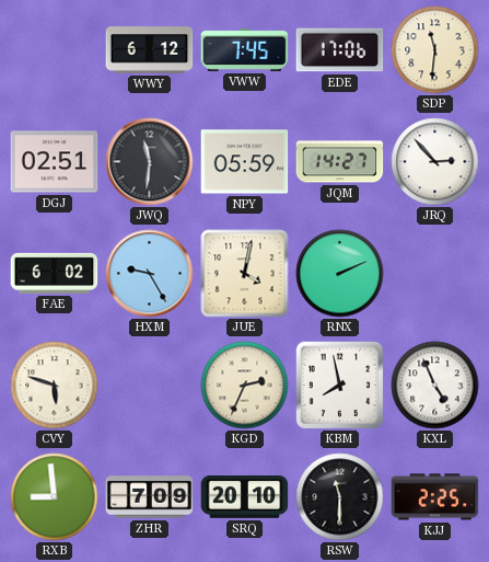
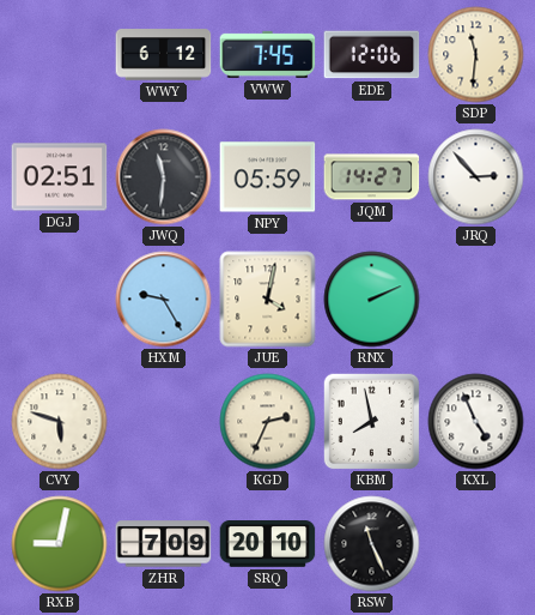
EDE: 17:06 -> 12:06
FAE: 6:02 -> none
RXB: 8:59 -> 9:02
RSW: 11:30 -> 11:26
KJJ: 2:25 -> none
